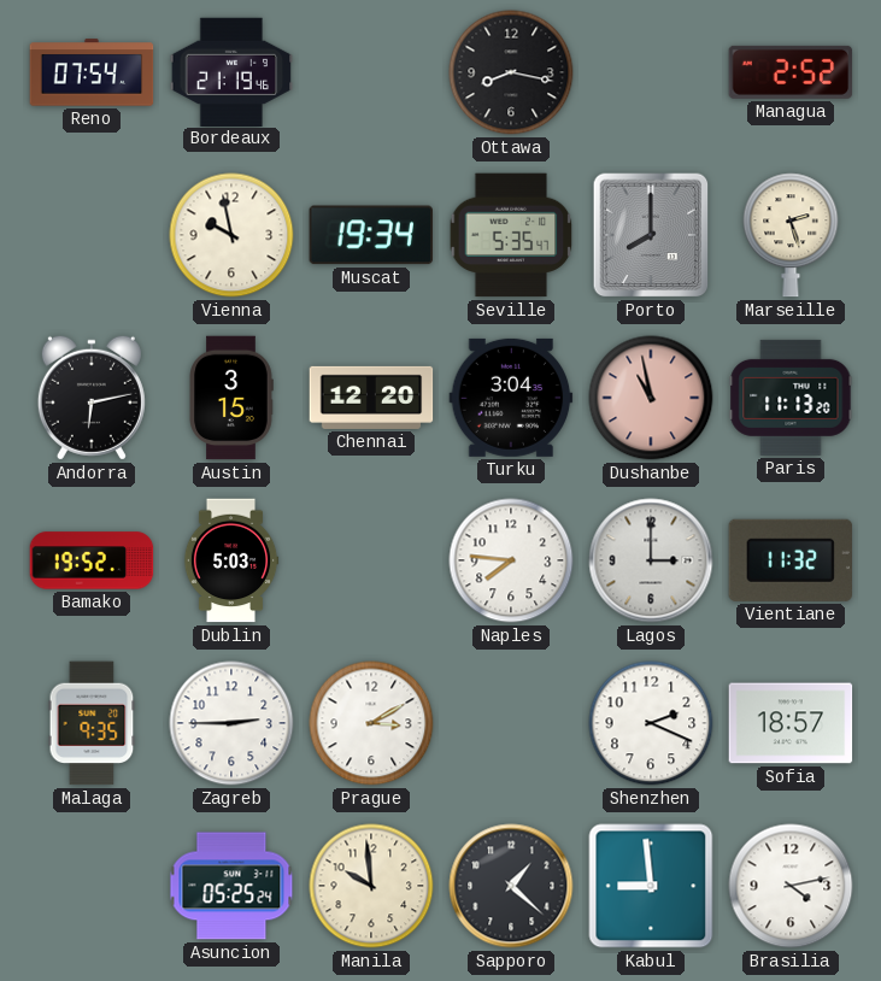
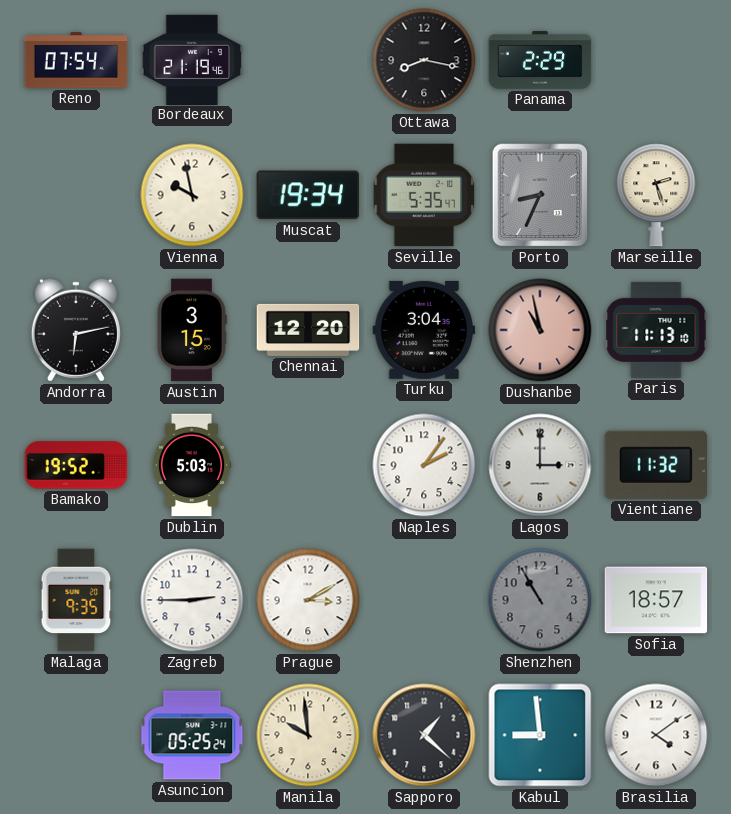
Panama: none -> 2:29
Managua: 2:52 -> none
Porto: 8:00 -> 8:34
Paris: 11:13:20 -> 11:13:10
Naples: 7:46 -> 2:06
Shenzhen: 2:19 -> 10:55
Shenzhen dial: white -> grey
Brasilia: 4:13 -> 4:09
